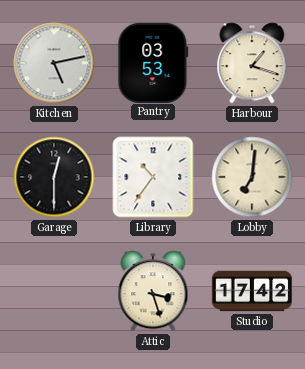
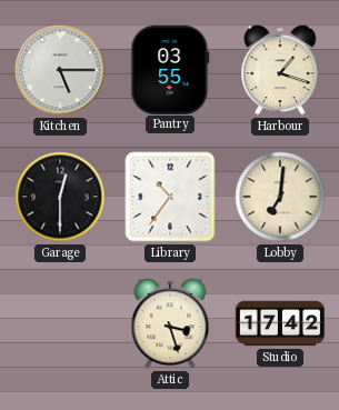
Kitchen: 5:13 -> 5:15
Pantry: 03:53 -> 03:55
